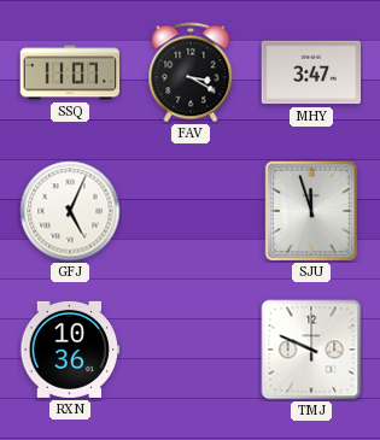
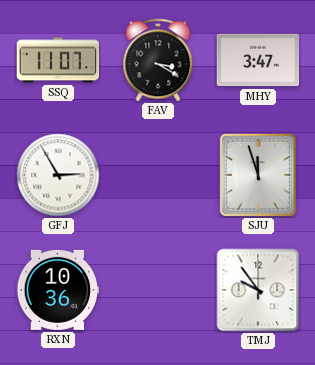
GFJ: 5:04 -> 2:55
TMJ: 9:49 -> 9:54
